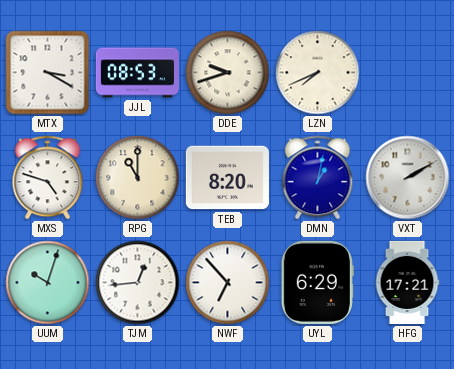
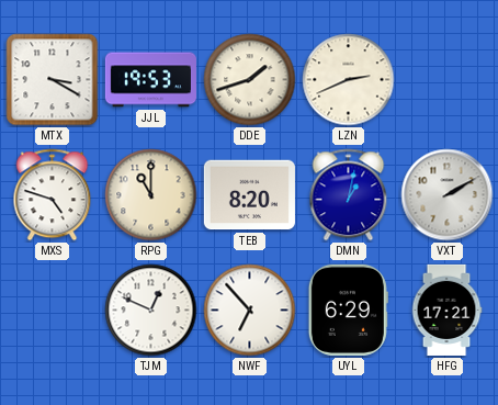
JJL: 08:53 -> 19:53
DDE: 9:42 -> 1:42
LZN: 7:41 -> 2:41
UUM: 10:03 -> none
TJM: 12:44 -> 12:49
